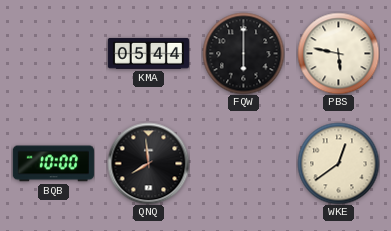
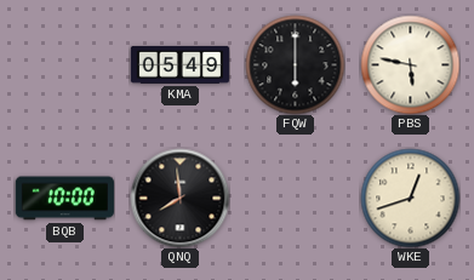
KMA: 05:44 -> 05:49
WKE: 12:39 -> 12:42
